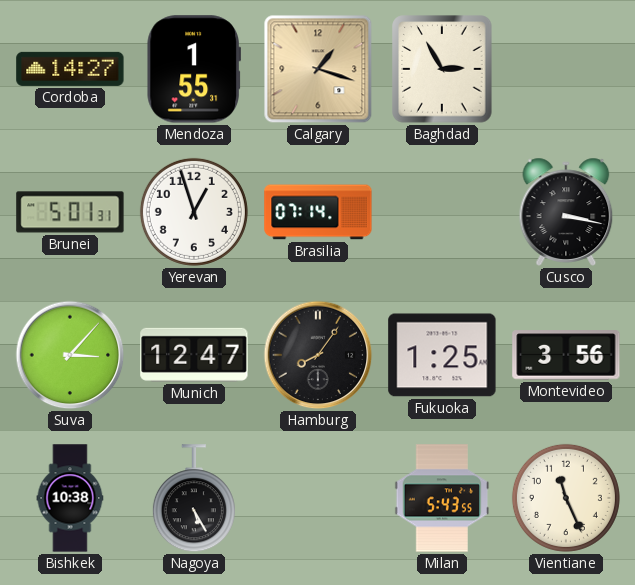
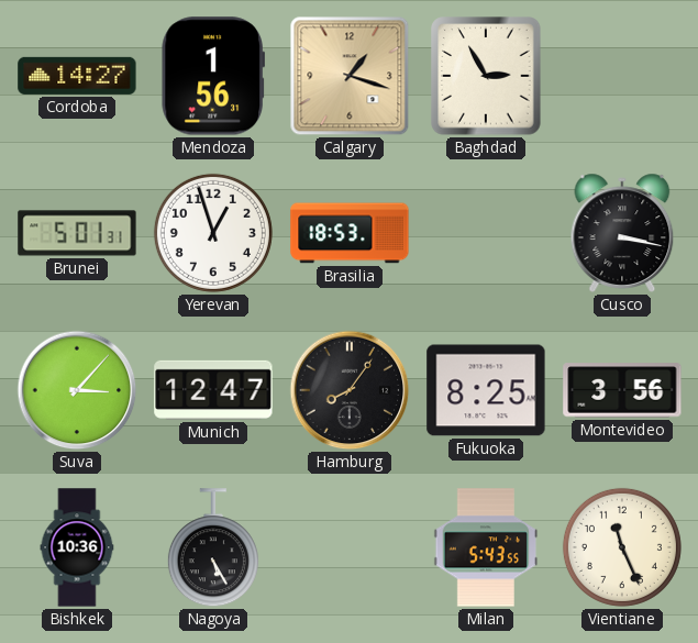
Mendoza: 1:55 -> 1:56
Brasilia: 07:14 -> 18:53
Fukuoka: 1:25 -> 8:25
Bishkek: 10:38 -> 10:36
